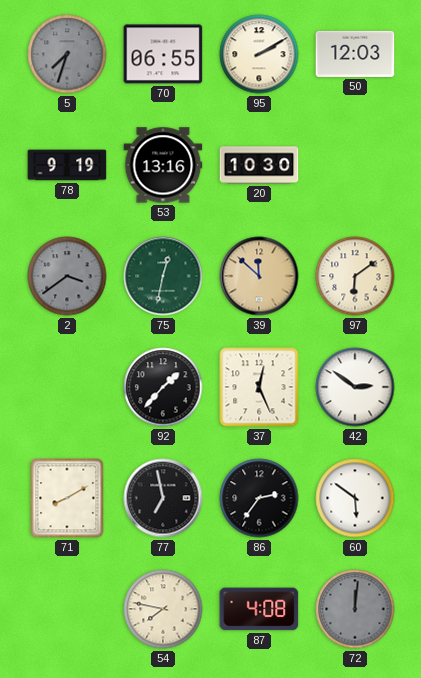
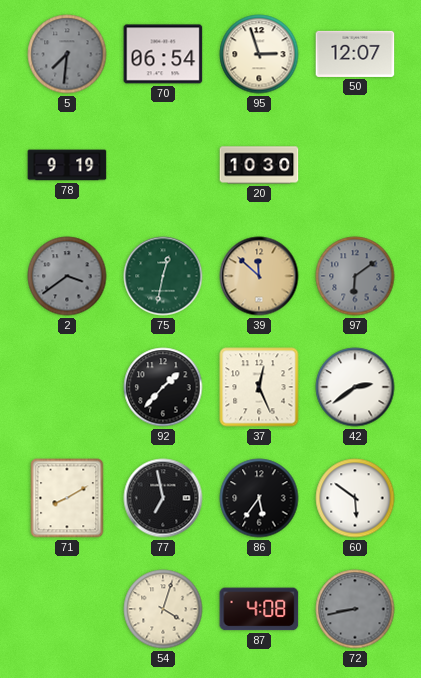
5: 7:33 -> 7:31
70: 06:55 -> 06:54
95: 2:10 -> 2:57
50: 12:03 -> 12:07
53: 13:16 -> none
97 dial: cream -> grey
42: 2:51 -> 2:39
86: 2:36 -> 5:36
54: 7:47 -> 4:03
72: 12:01 -> 8:43
